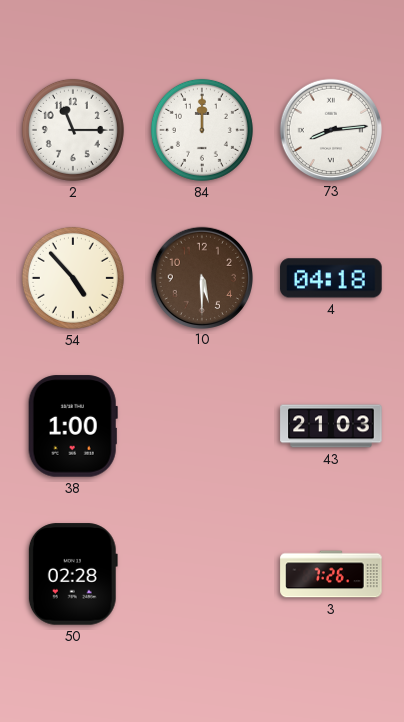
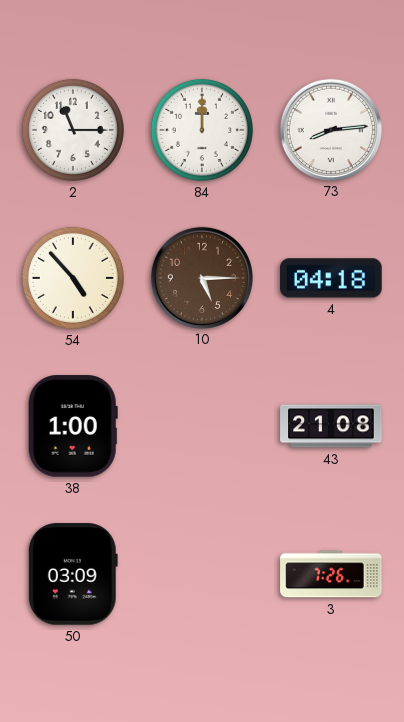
10: 5:30 -> 5:15
43: 21:03 -> 21:08
50: 02:28 -> 03:09
